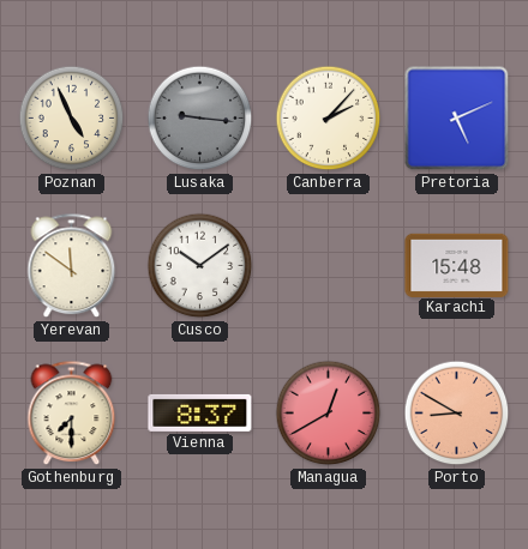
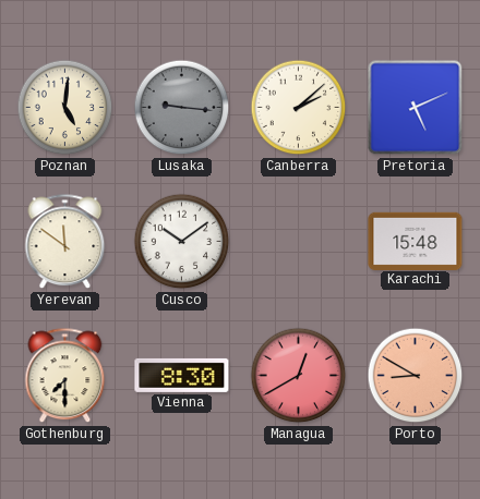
Poznan: 4:56 -> 5:01
Canberra: 2:07 -> 2:08
Vienna: 8:37 -> 8:30
